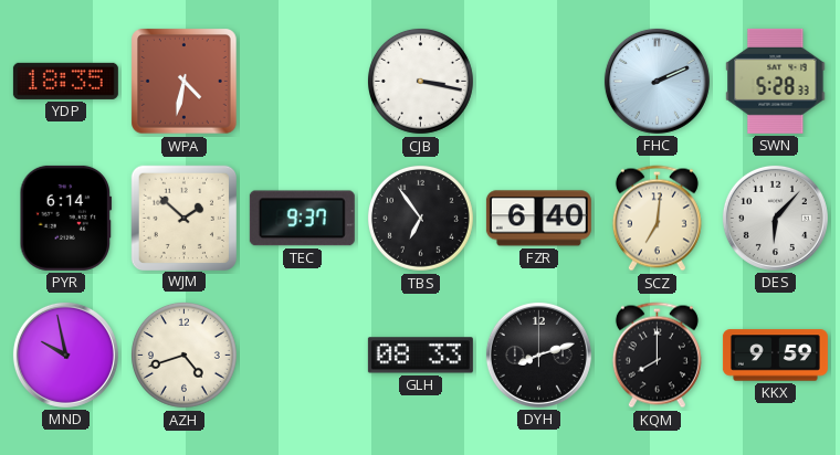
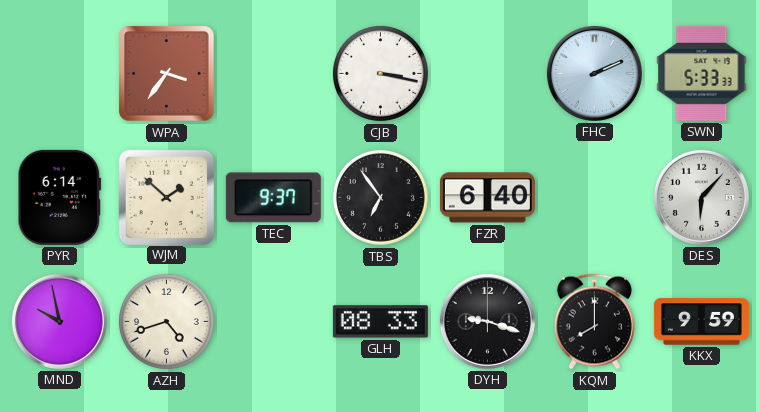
YDP: 18:35 -> none
WPA: 4:32 -> 3:36
SWN: 5:28 -> 5:33
SCZ: 7:01 -> none
DYH: 8:12 -> 9:18
